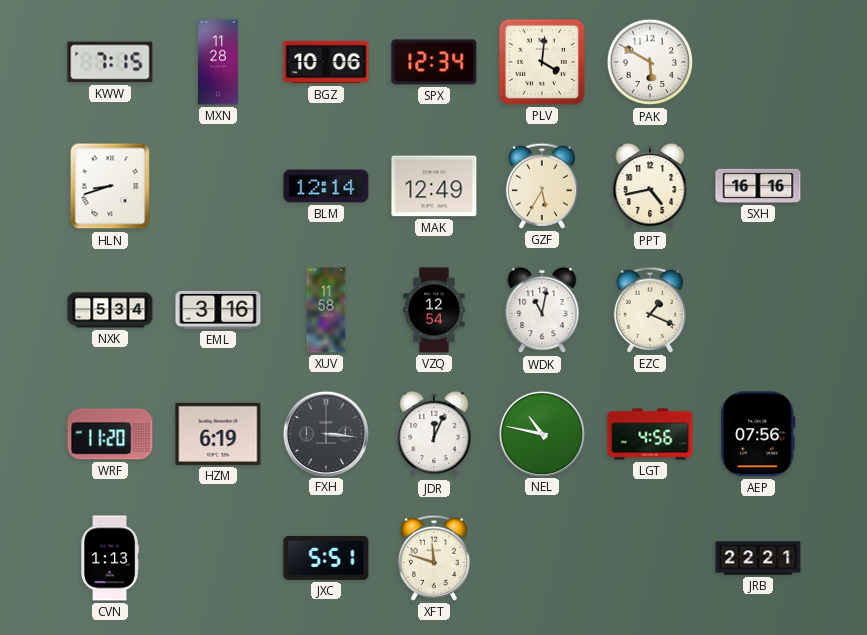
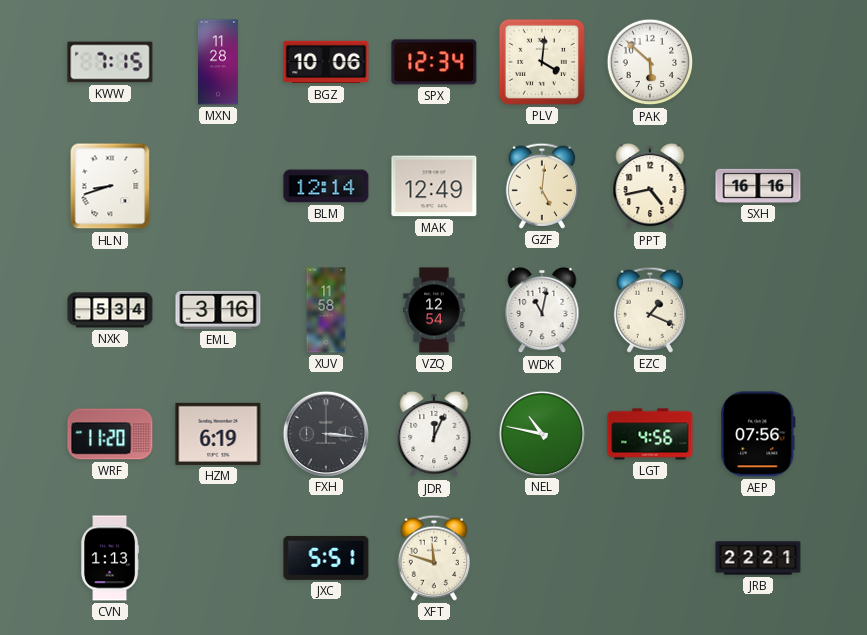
PAK: 5:50 -> 5:52
GZF: 5:35 -> 5:01
